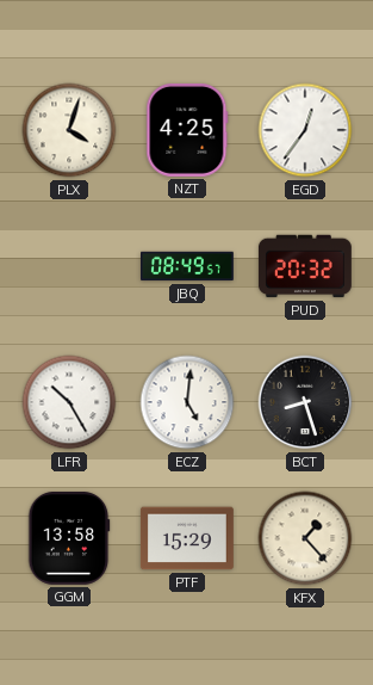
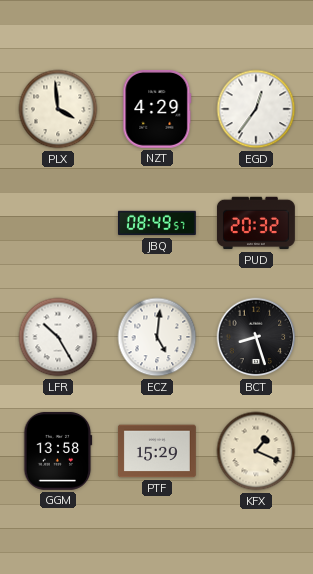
PLX: 4:03 -> 3:59
NZT: 4:25 -> 4:29
KFX: 1:23 -> 1:19
